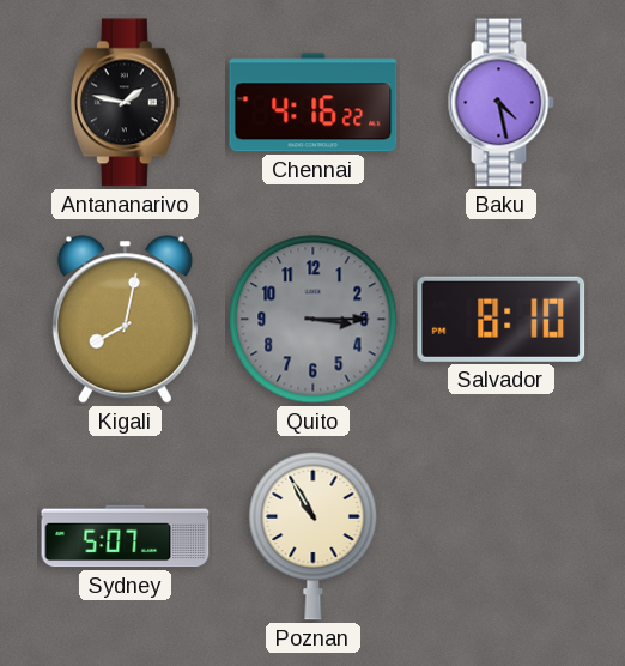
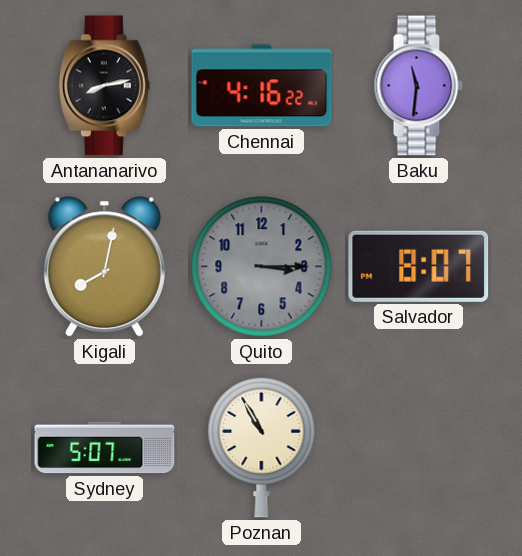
Antananarivo: 1:47 -> 8:13
Baku: 4:28 -> 11:31
Salvador: 8:10 -> 8:07
